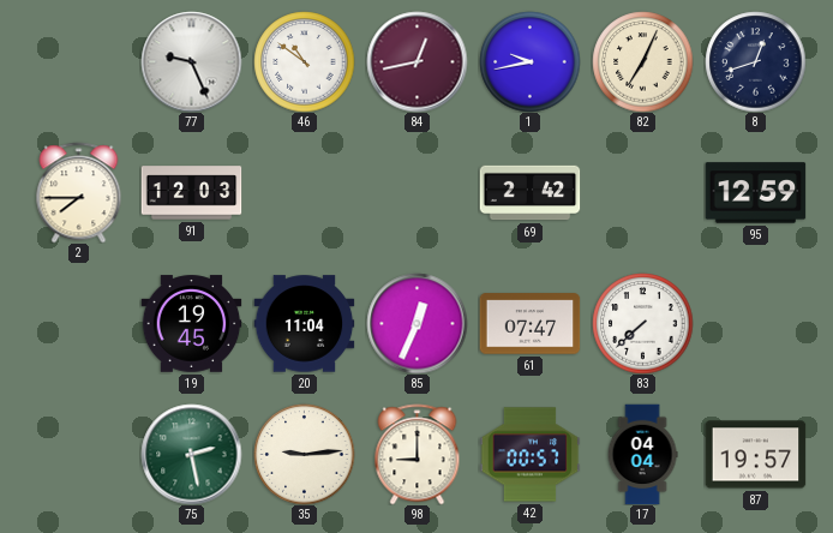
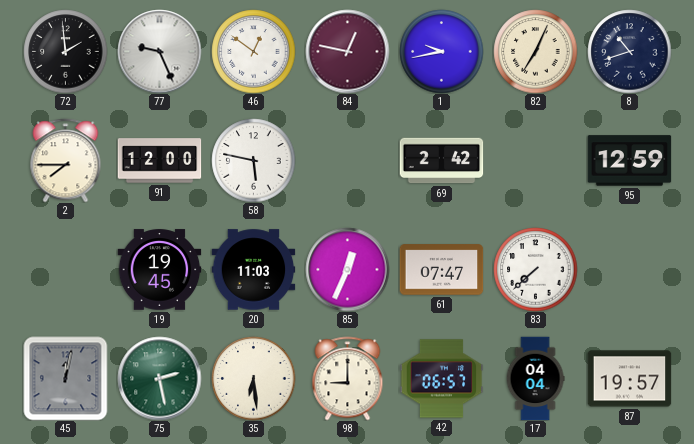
72: none -> 1:59
46: 10:51 -> 12:51
84: 12:43 -> 12:47
8: 12:42 -> 10:42
91: 12:03 -> 12:00
58: none -> 5:47
20: 11:04 -> 11:03
45: none -> 12:02
35: 9:14 -> 6:29
42: 00:57 -> 06:57
